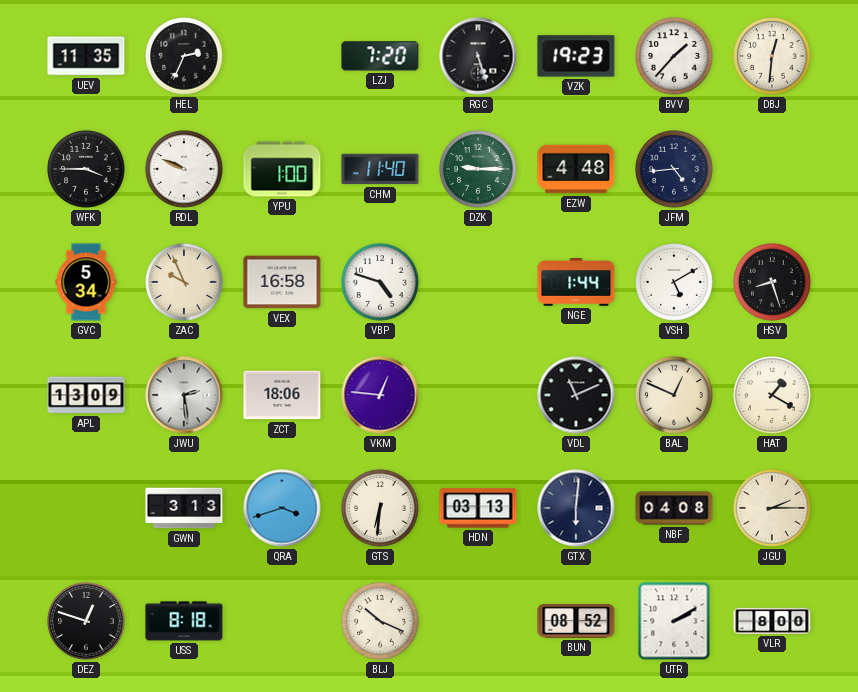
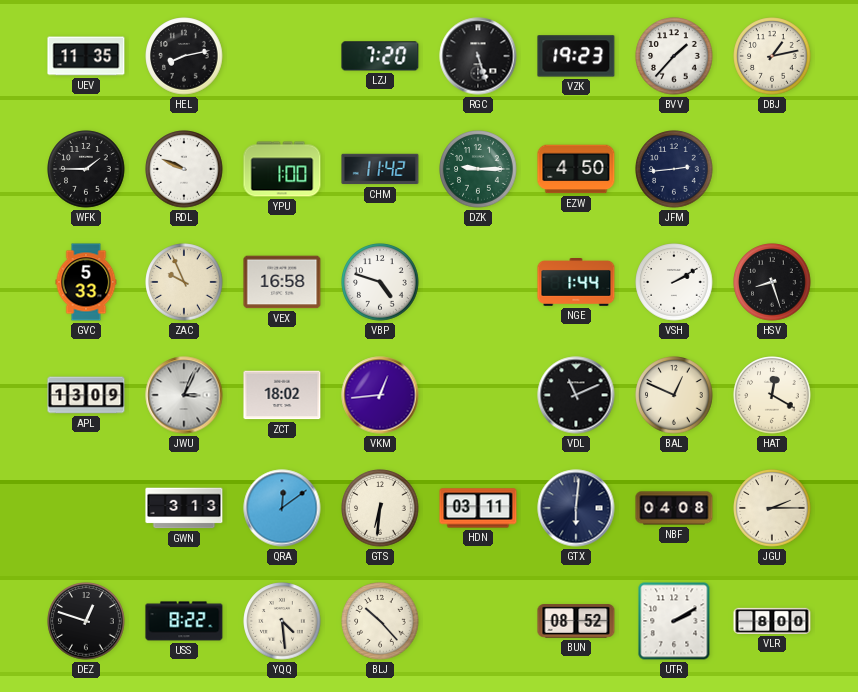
HEL: 2:34 -> 8:13
DBJ: 12:31 -> 1:13
WFK: 3:45 -> 1:45
CHM: 11:40 -> 11:42
EZW: 4:48 -> 4:50
JFM: 4:44 -> 2:44
GVC: 5:34 -> 5:33
VSH: 5:10 -> 2:10
JWU: 2:29 -> 3:04
ZCT: 18:06 -> 18:02
VKM: 12:46 -> 12:44
HAT: 1:20 -> 12:20
QRA: 3:42 -> 12:09
HDN: 03:13 -> 03:11
USS: 8:18 -> 8:22
YQQ: none -> 4:29
BLJ: 10:19 -> 10:23
